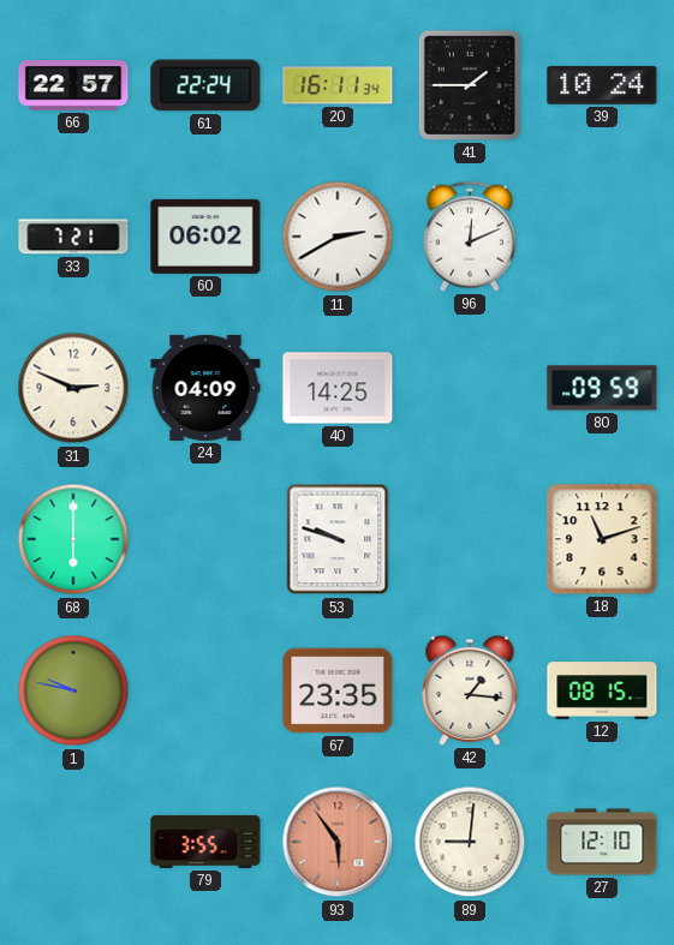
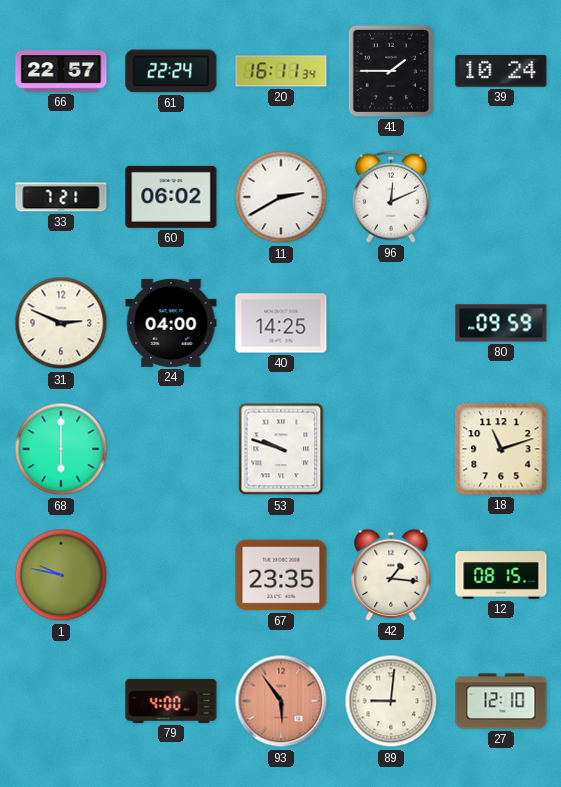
24: 04:09 -> 04:00
79: 3:55 -> 4:00
